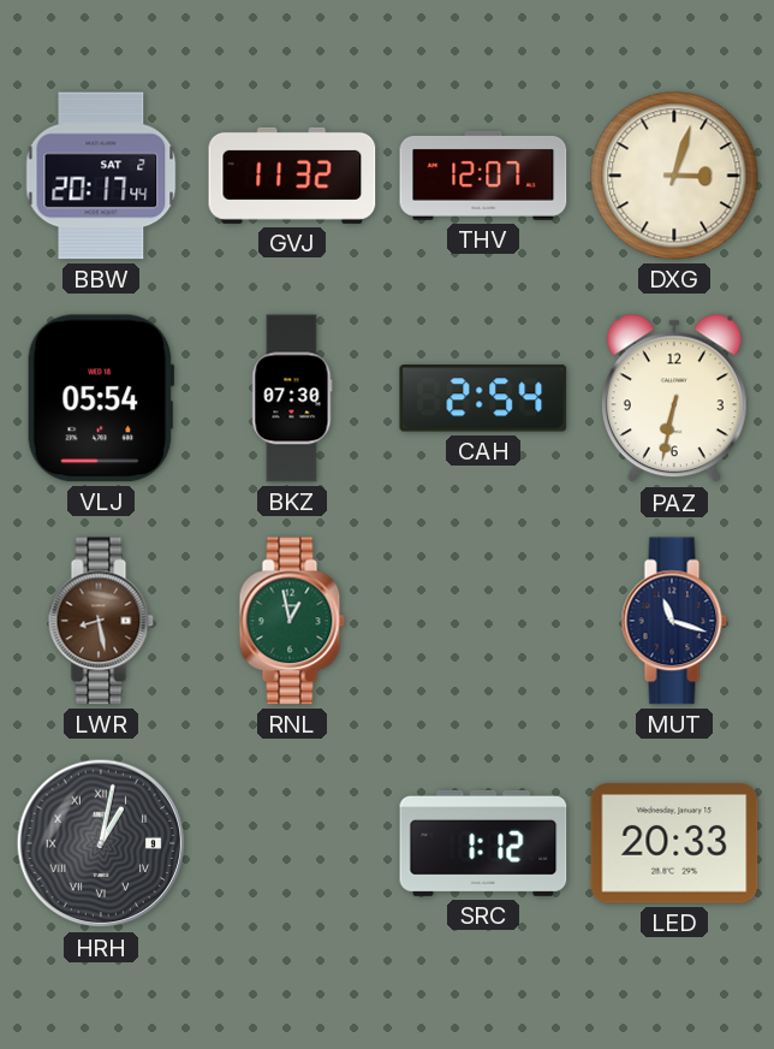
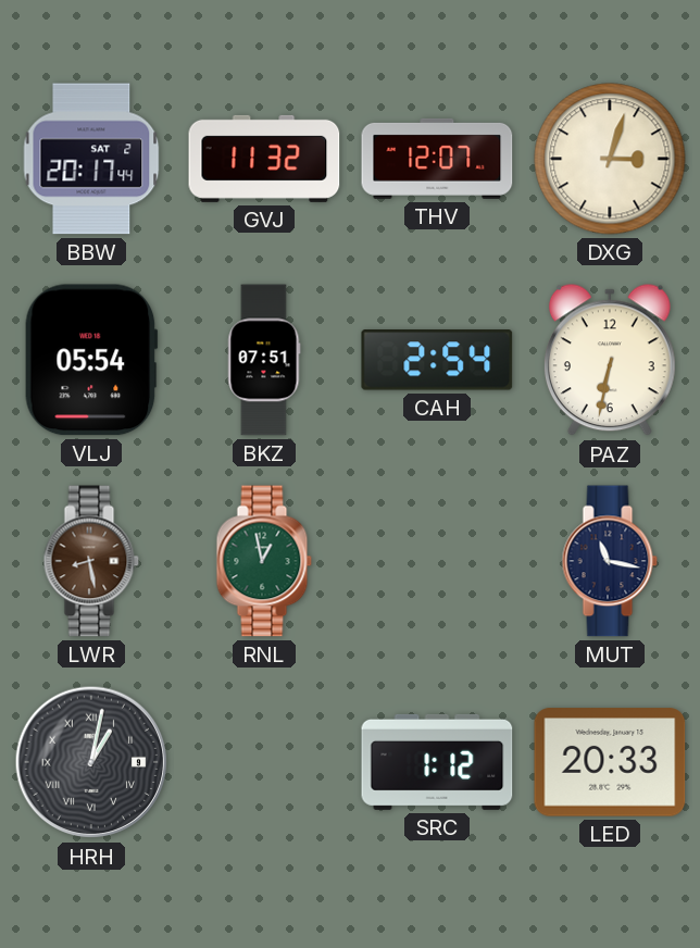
BKZ: 07:30 -> 07:51
MUT: 11:18 -> 11:17
